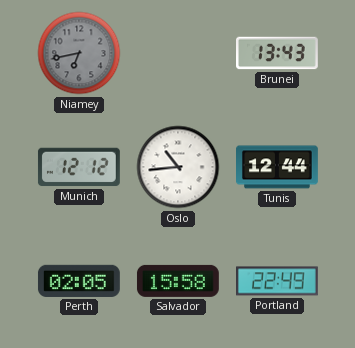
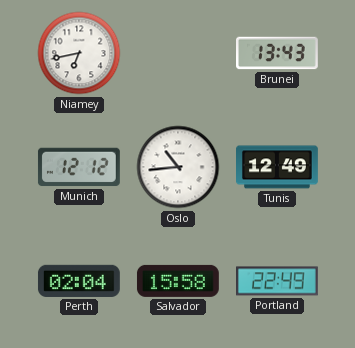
Niamey dial: grey -> white
Tunis: 12:44 -> 12:49
Perth: 02:05 -> 02:04
